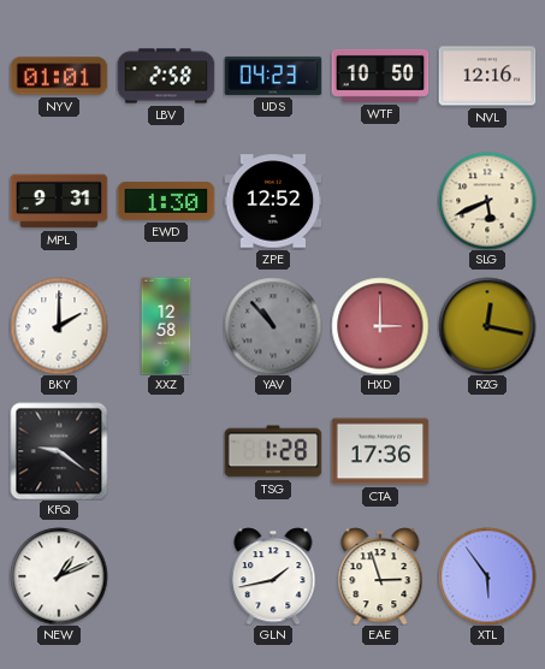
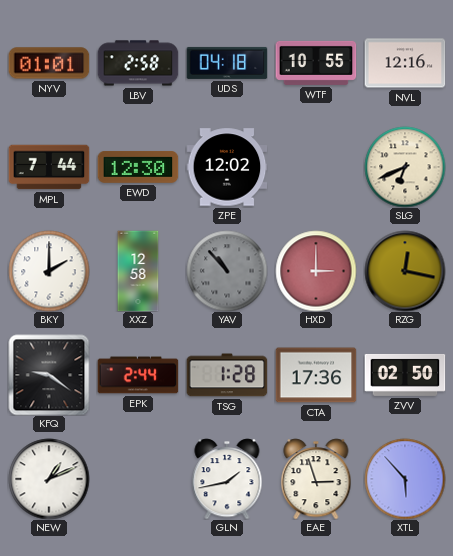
UDS: 04:23 -> 04:18
WTF: 10:50 -> 10:55
MPL: 9:31 -> 7:44
EWD: 1:30 -> 12:30
ZPE: 12:52 -> 12:02
SLG: 5:41 -> 6:41
EPK: none -> 2:44
ZVV: none -> 02:50
XTL: 5:54 -> 5:53
